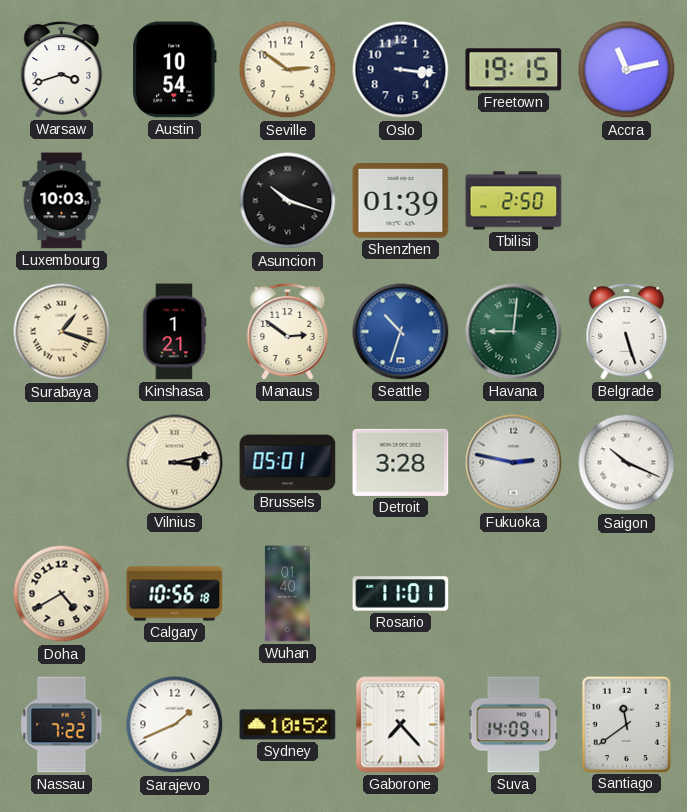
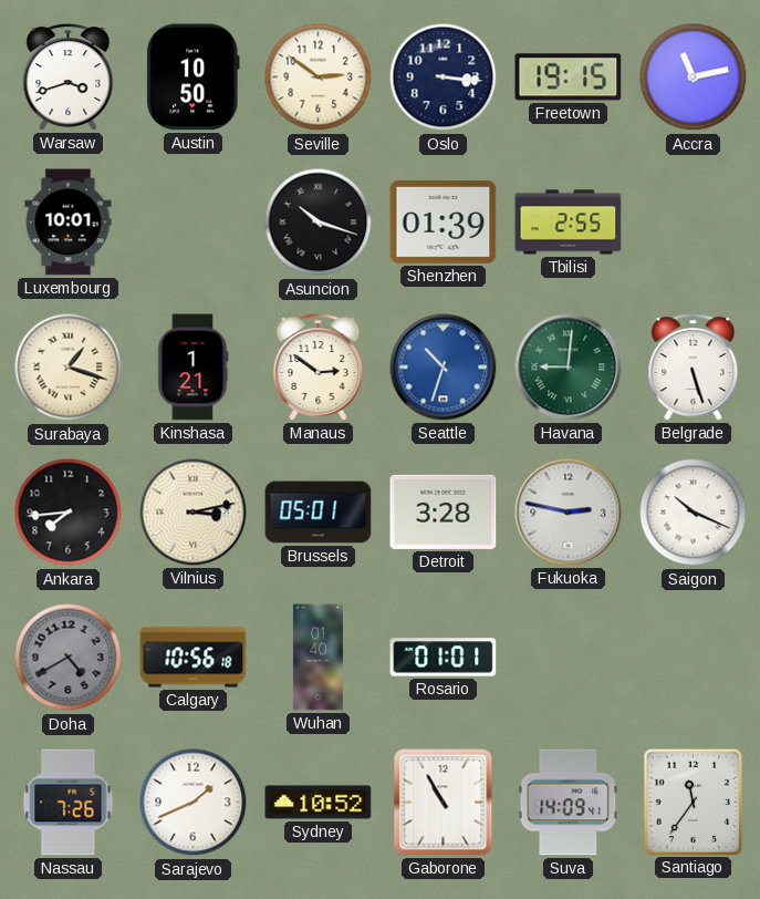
Austin: 10:54 -> 10:50
Luxembourg: 10:03 -> 10:01
Tbilisi: 2:50 -> 2:55
Ankara: none -> 7:44
Doha dial: cream -> grey
Rosario: 11:01 -> 01:01
Nassau: 7:22 -> 7:26
Gaborone: 7:23 -> 10:55
Santiago: 11:39 -> 11:36
